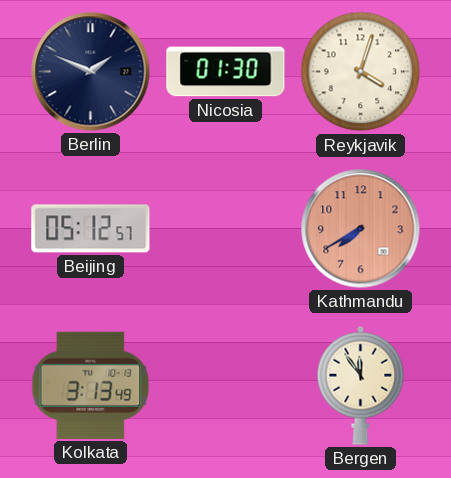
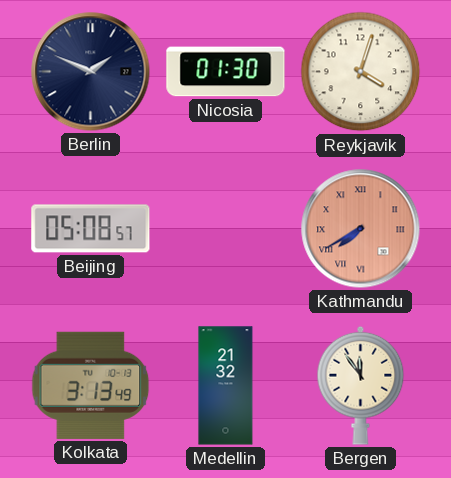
Beijing: 05:12 -> 05:08
Kathmandu numerals: Arabic -> Roman
Medellin: none -> 21:32
